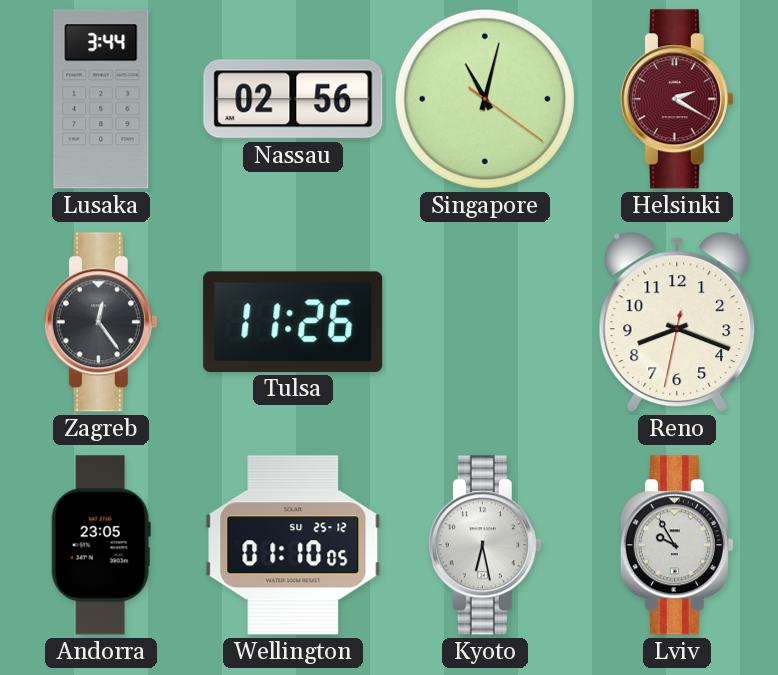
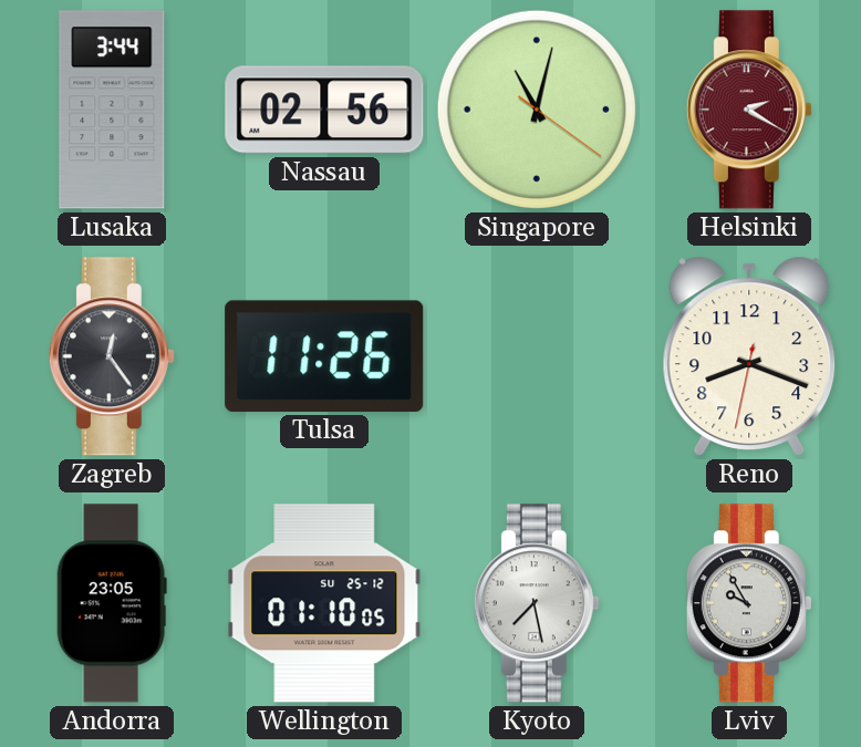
Kyoto: 6:28 -> 7:28
